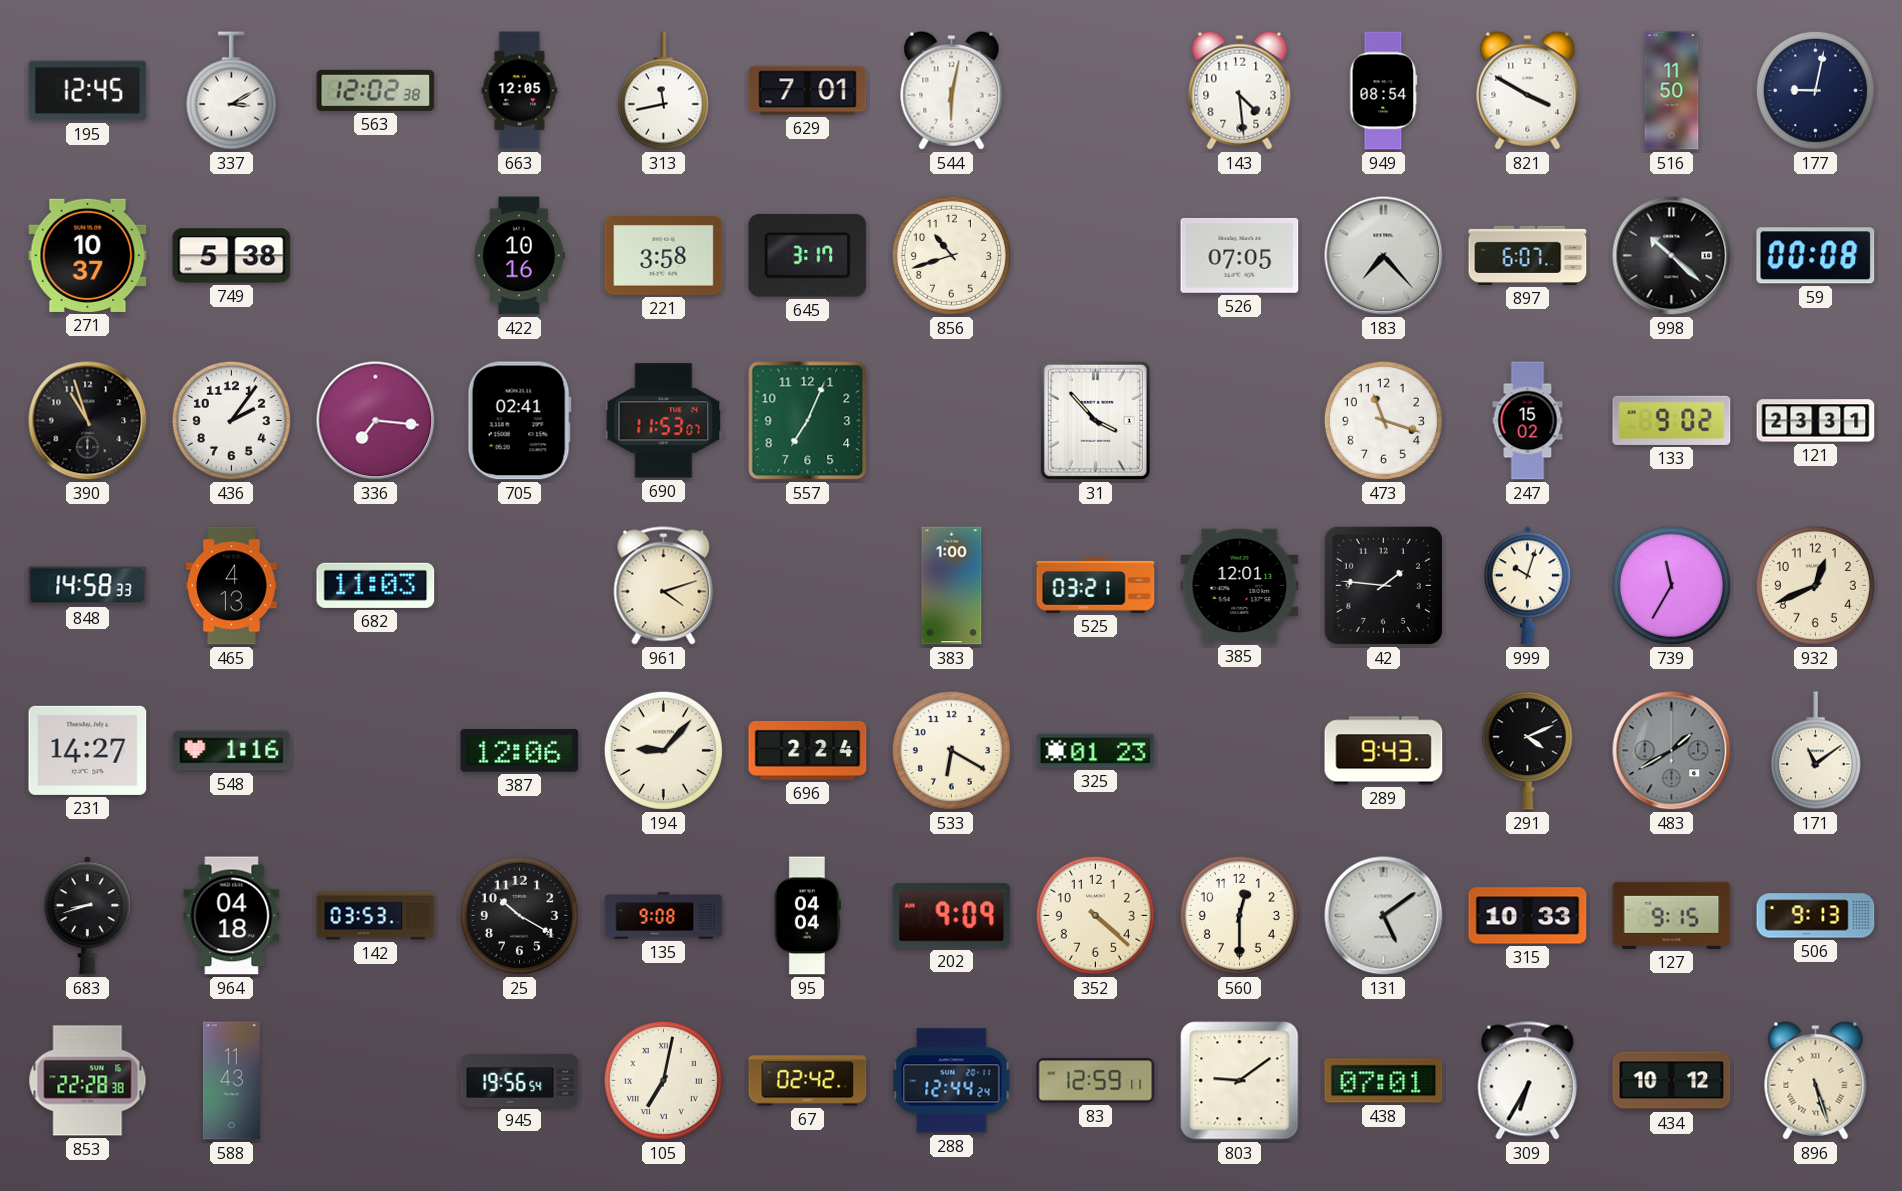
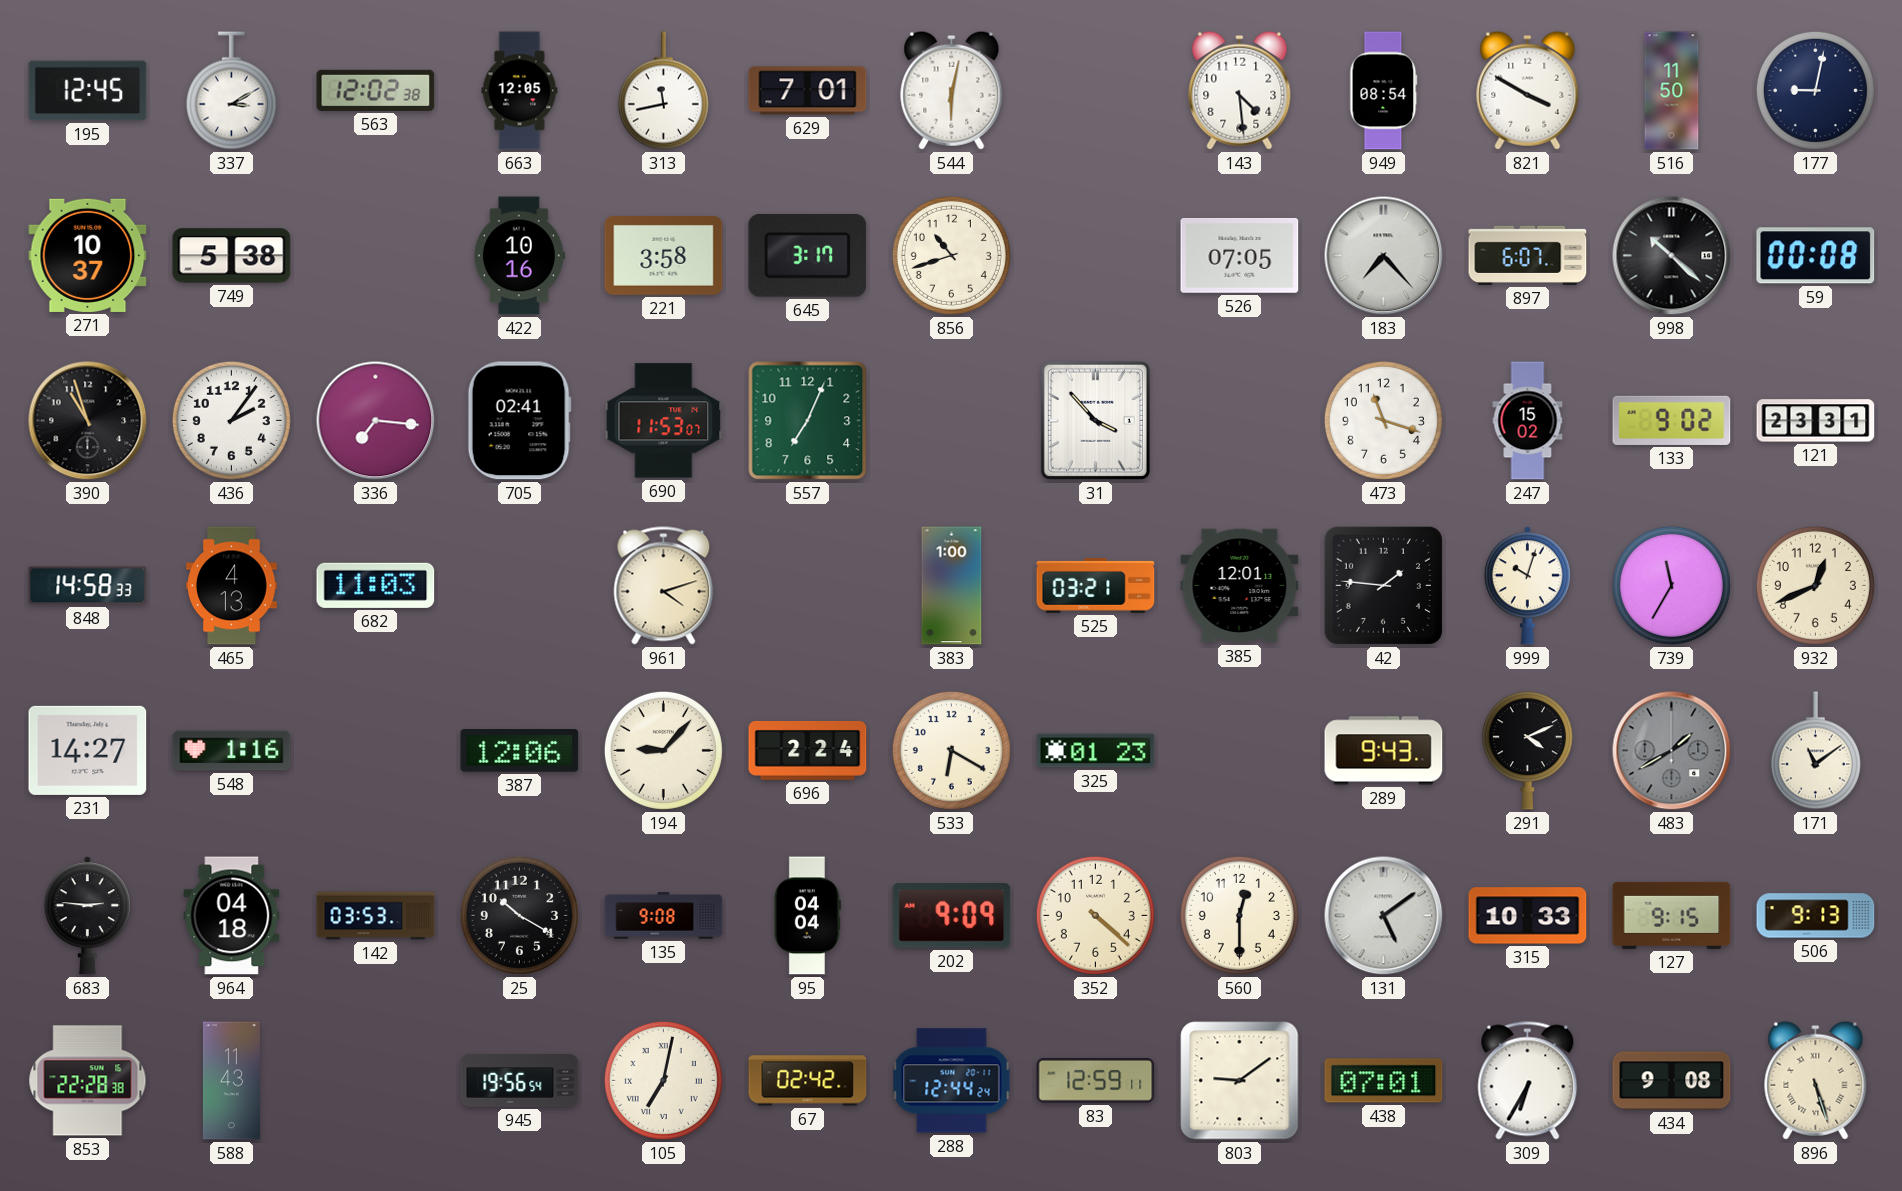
683: 8:42 -> 2:46
434: 10:12 -> 9:08
